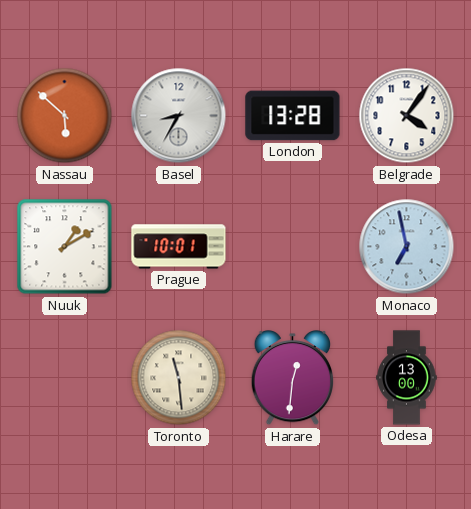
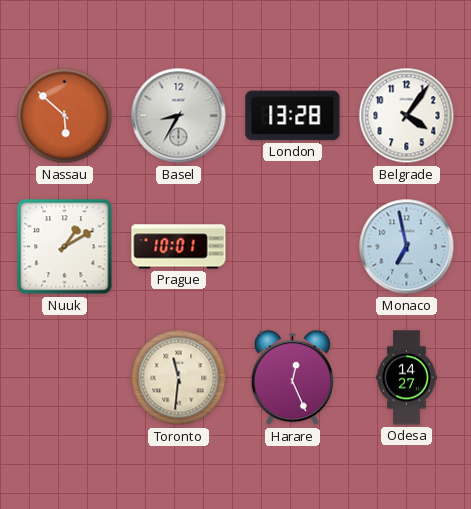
Toronto: 11:29 -> 11:31
Harare: 12:31 -> 12:26
Odesa: 13:00 -> 14:27
